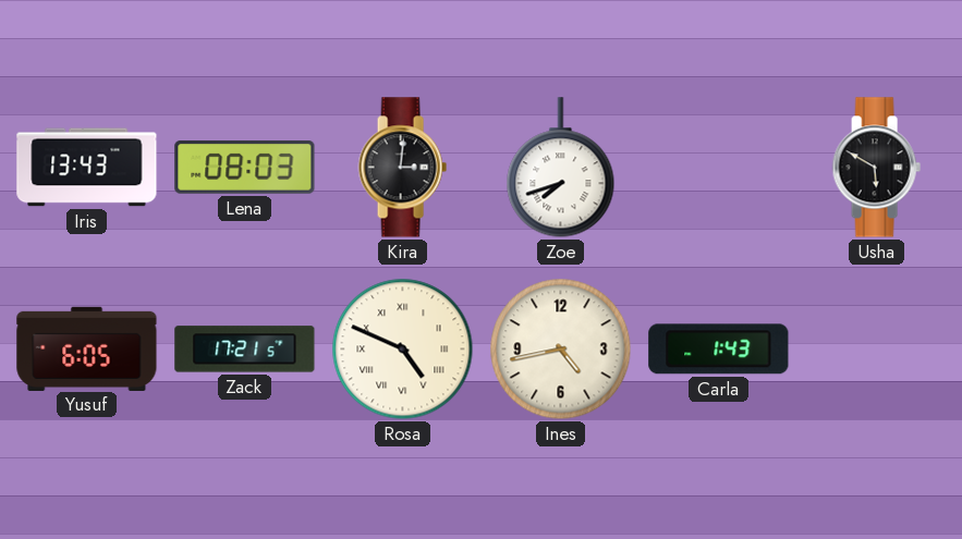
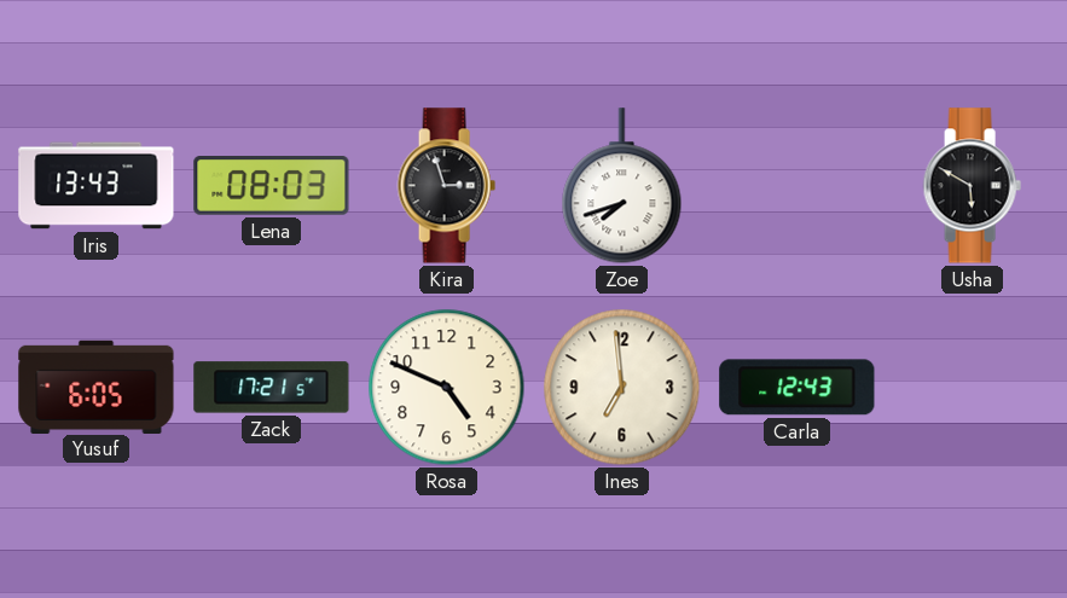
Kira: 3:01 -> 2:57
Rosa numerals: Roman -> Arabic
Ines: 4:43 -> 6:59
Carla: 1:43 -> 12:43
